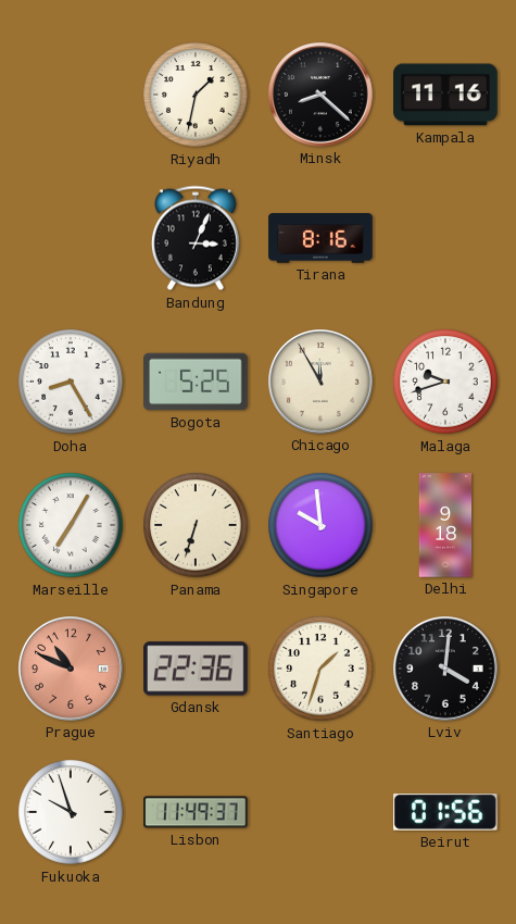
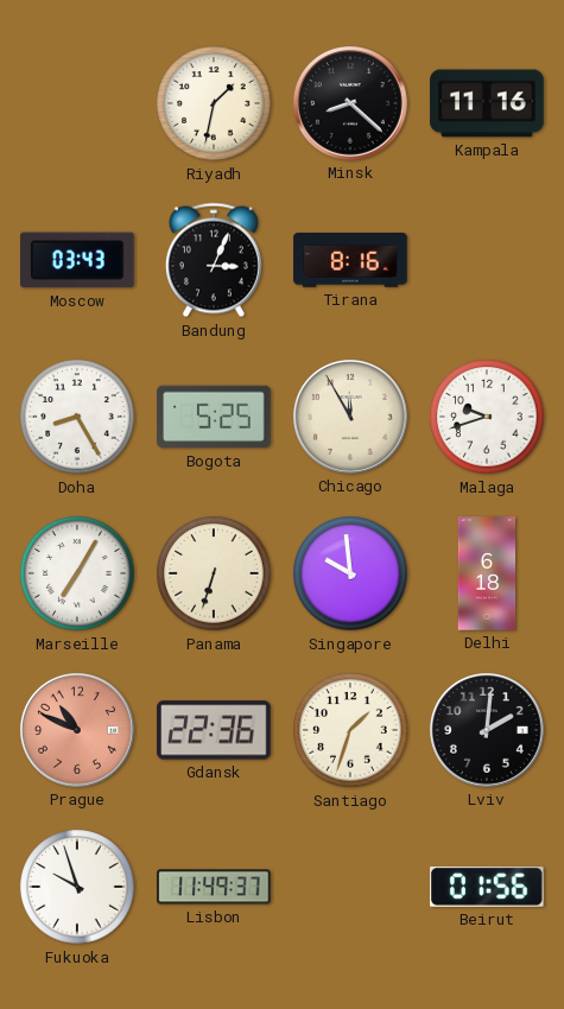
Moscow: none -> 03:43
Delhi: 9:18 -> 6:18
Lviv: 4:01 -> 2:01
